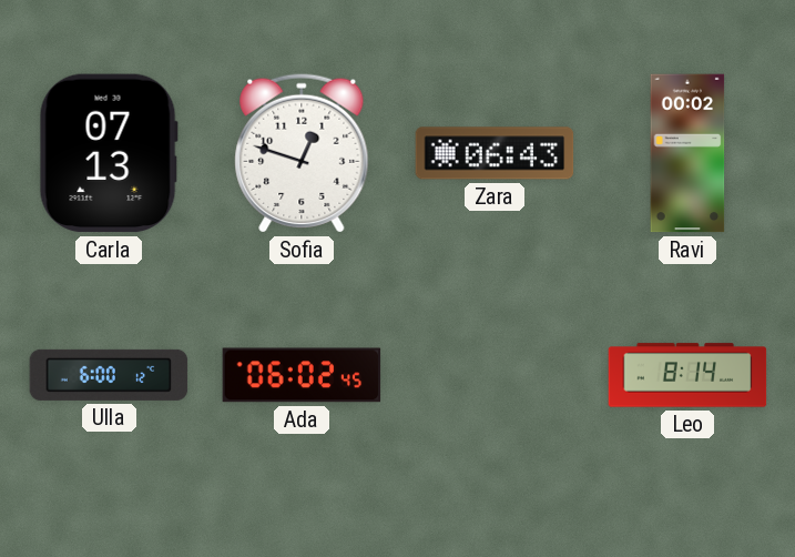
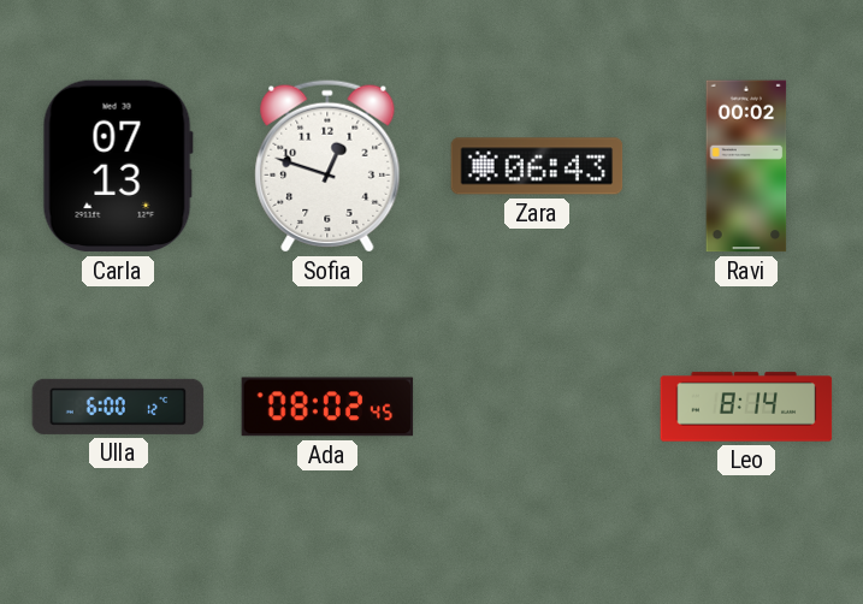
Ada: 06:02 -> 08:02
